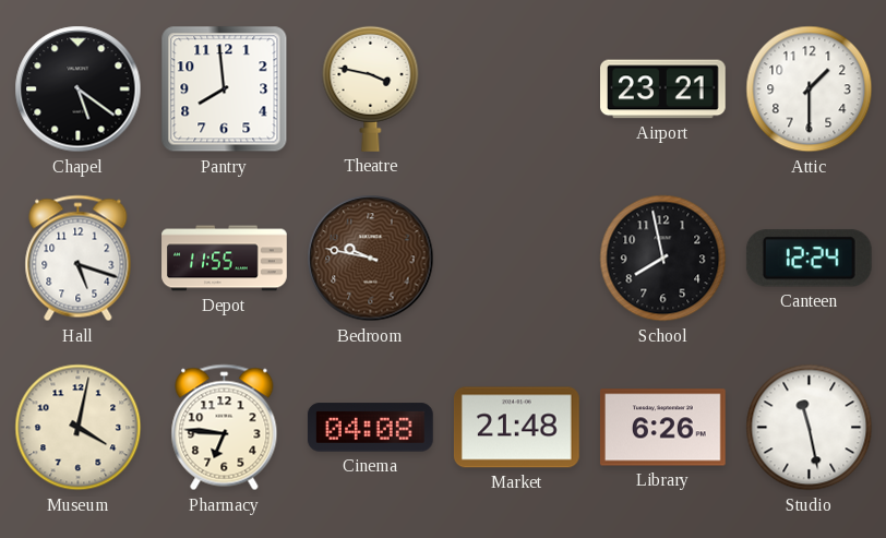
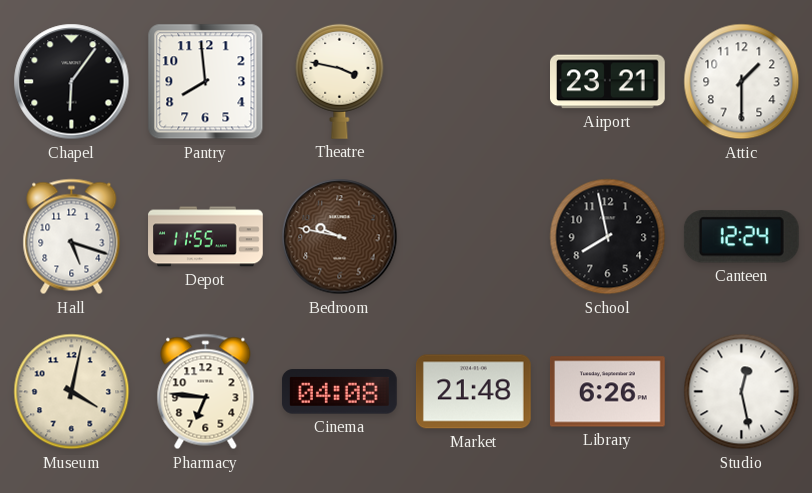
Chapel: 5:21 -> 6:06
Studio: 11:28 -> 12:28
